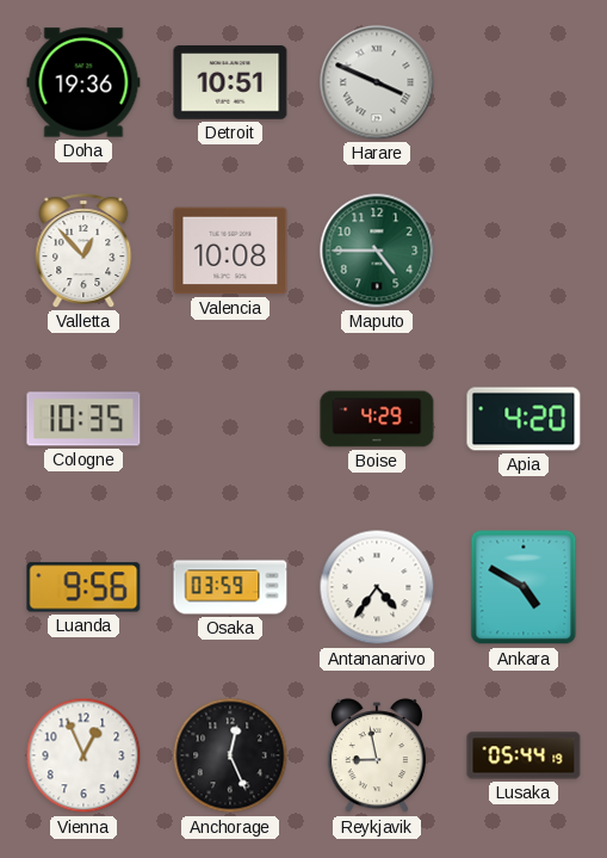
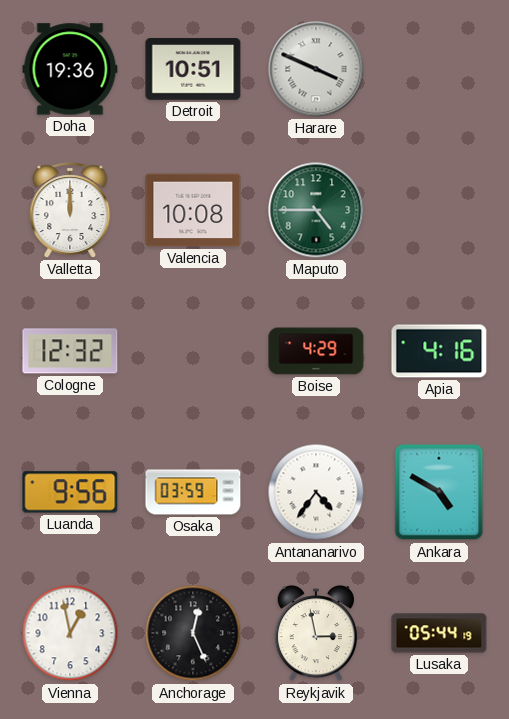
Valletta: 12:53 -> 12:00
Cologne: 10:35 -> 12:32
Apia: 4:20 -> 4:16
Vienna: 12:56 -> 12:58
Reykjavik: 8:58 -> 2:58
